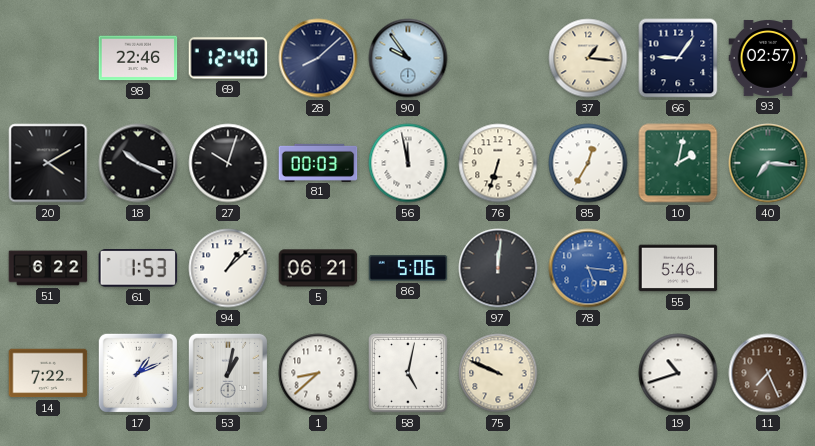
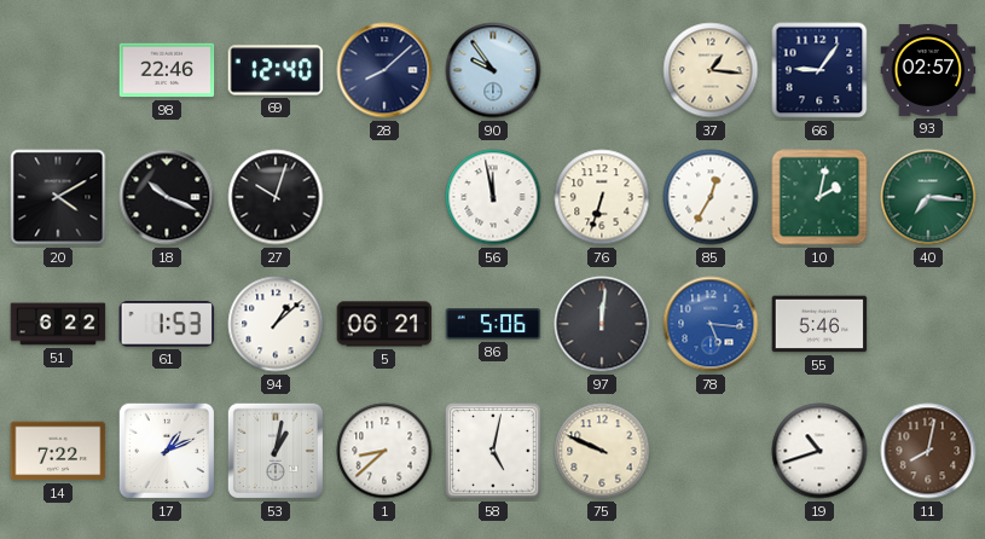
81: 00:03 -> none
11: 7:26 -> 8:02
